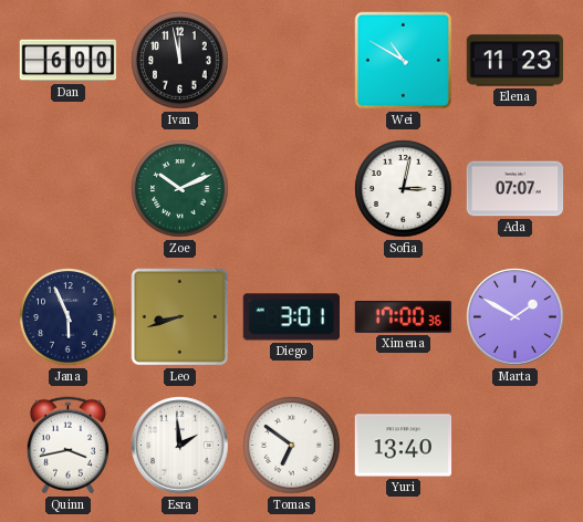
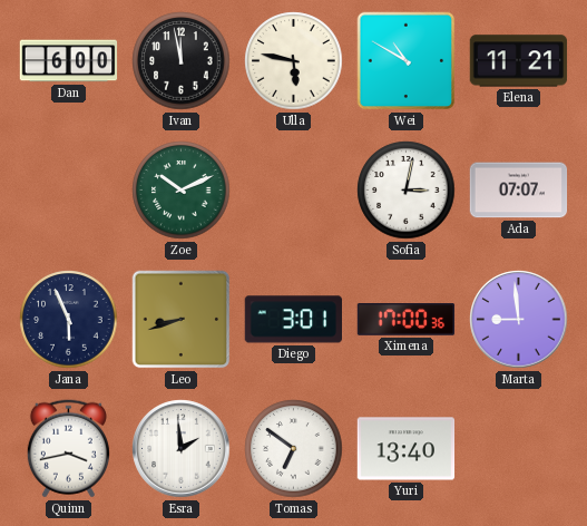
Ulla: none -> 5:47
Elena: 11:23 -> 11:21
Marta: 1:50 -> 8:59
